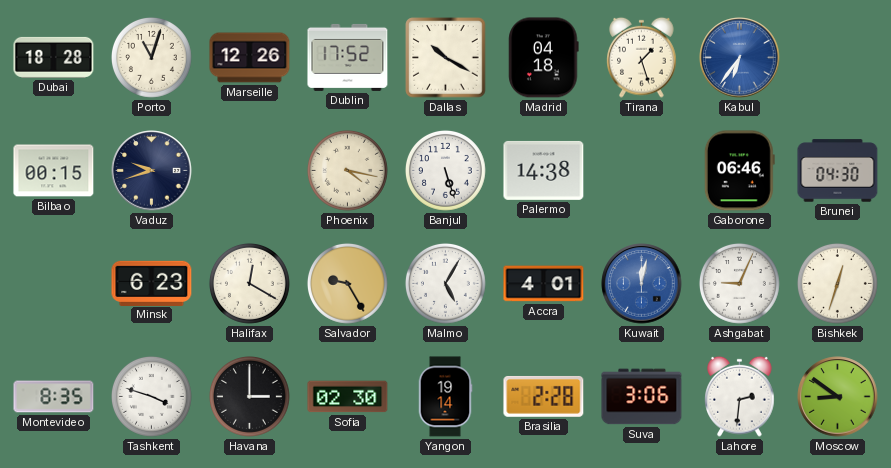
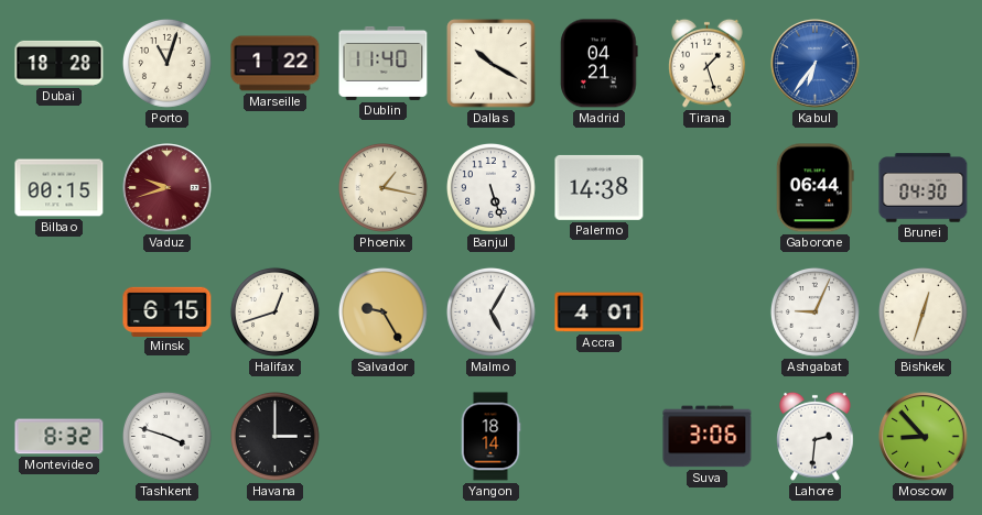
Marseille: 12:26 -> 1:22
Dublin: 17:52 -> 11:40
Madrid: 04:18 -> 04:21
Vaduz dial: navy -> burgundy
Phoenix: 4:17 -> 1:17
Gaborone: 06:46 -> 06:44
Minsk: 6:23 -> 6:15
Halifax: 12:20 -> 12:42
Kuwait: 12:02 -> none
Montevideo: 8:35 -> 8:32
Sofia: 02:30 -> none
Yangon: 19:14 -> 18:14
Brasilia: 2:28 -> none
Moscow: 8:51 -> 8:53
